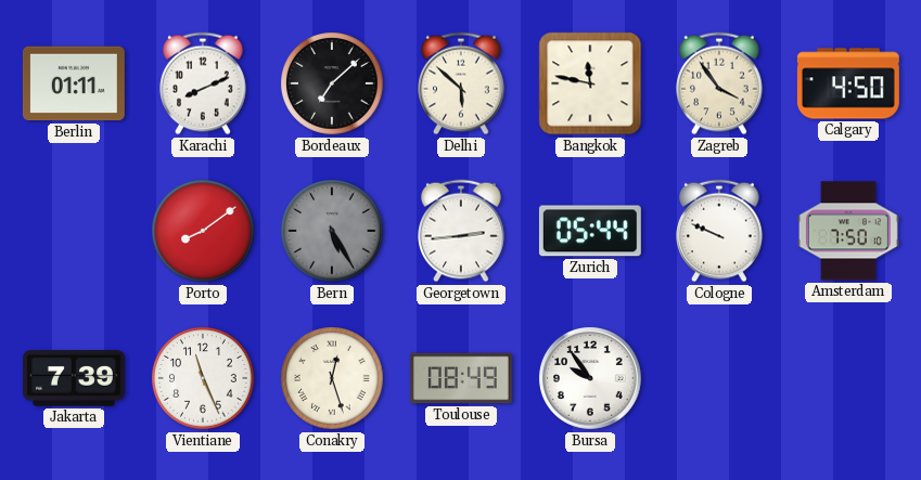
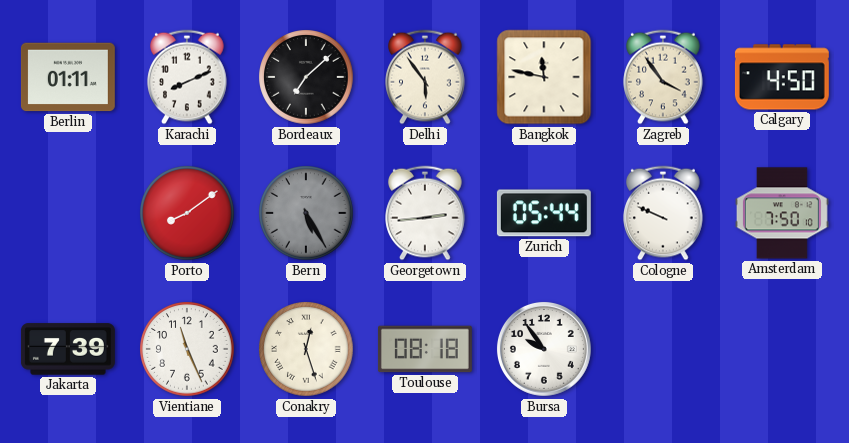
Delhi: 5:52 -> 5:54
Toulouse: 08:49 -> 08:18
